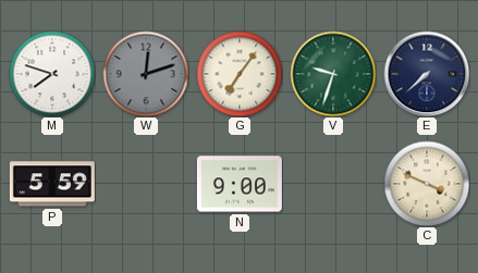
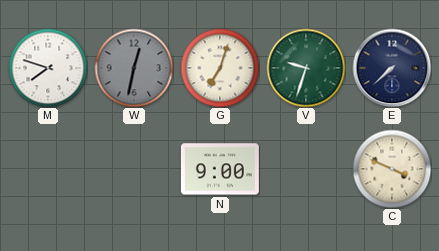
W: 12:12 -> 12:32
G: 7:06 -> 7:03
P: 5:59 -> none
